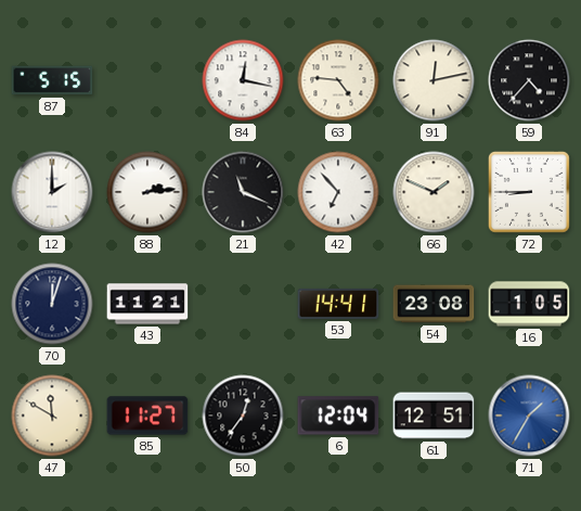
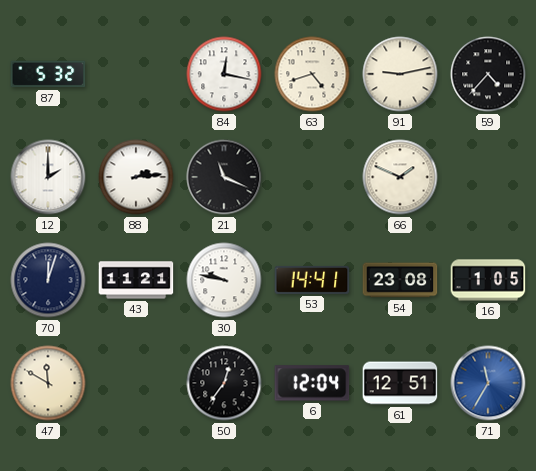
87: 5:15 -> 5:32
63: 4:46 -> 4:42
91: 12:13 -> 9:13
42: 6:53 -> none
72: 8:45 -> none
30: none -> 9:47
85: 11:27 -> none
71: 1:35 -> 11:35
